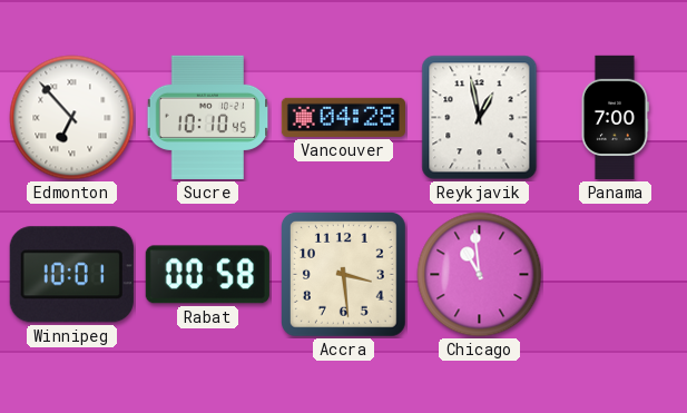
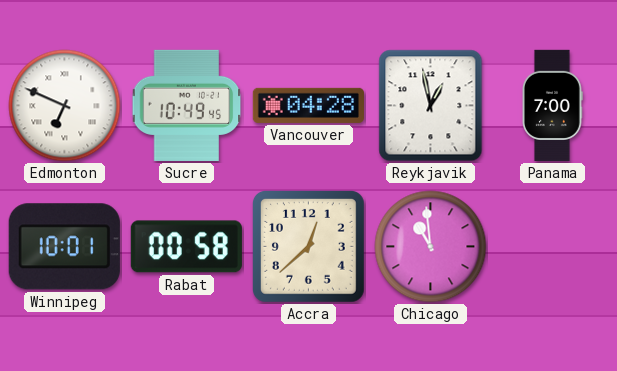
Edmonton: 6:53 -> 6:49
Sucre: 10:10 -> 10:49
Accra: 3:29 -> 12:38
